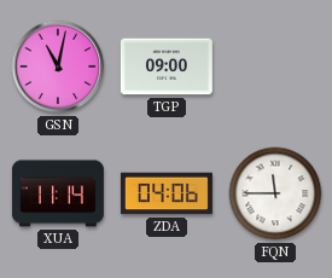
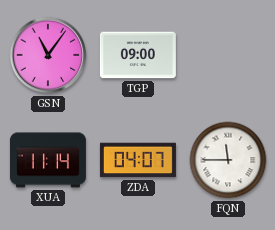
GSN: 11:02 -> 11:06
ZDA: 04:06 -> 04:07
